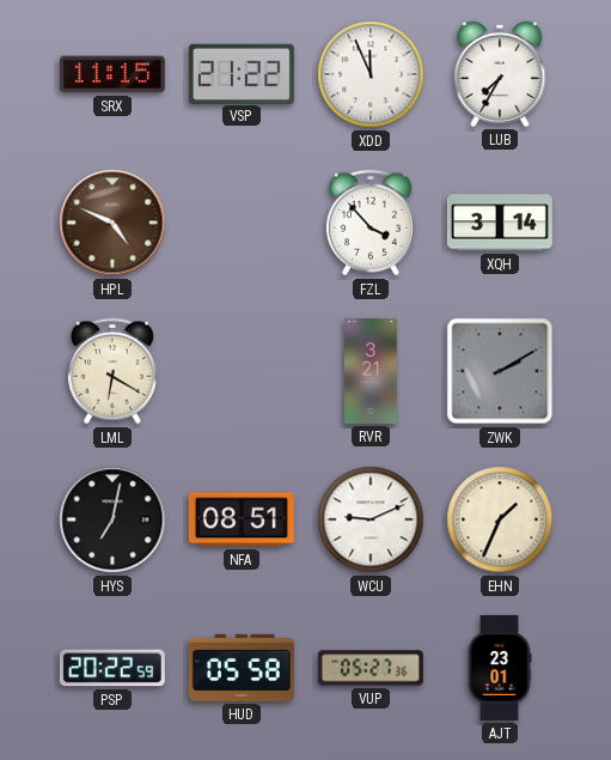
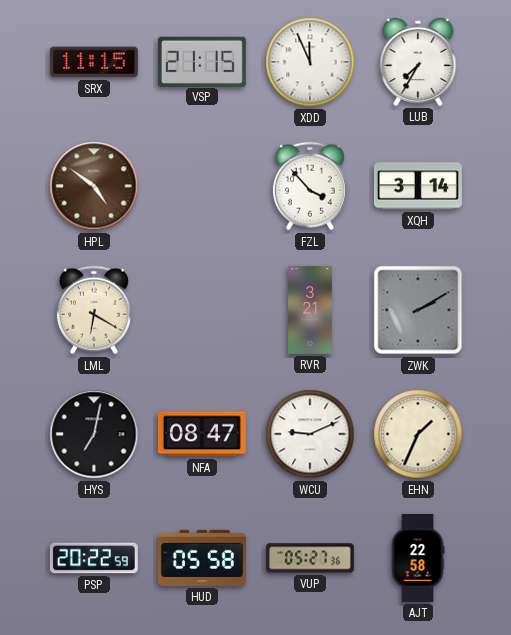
VSP: 21:22 -> 21:15
HPL: 4:49 -> 4:51
NFA: 08:51 -> 08:47
AJT: 23:01 -> 22:58
